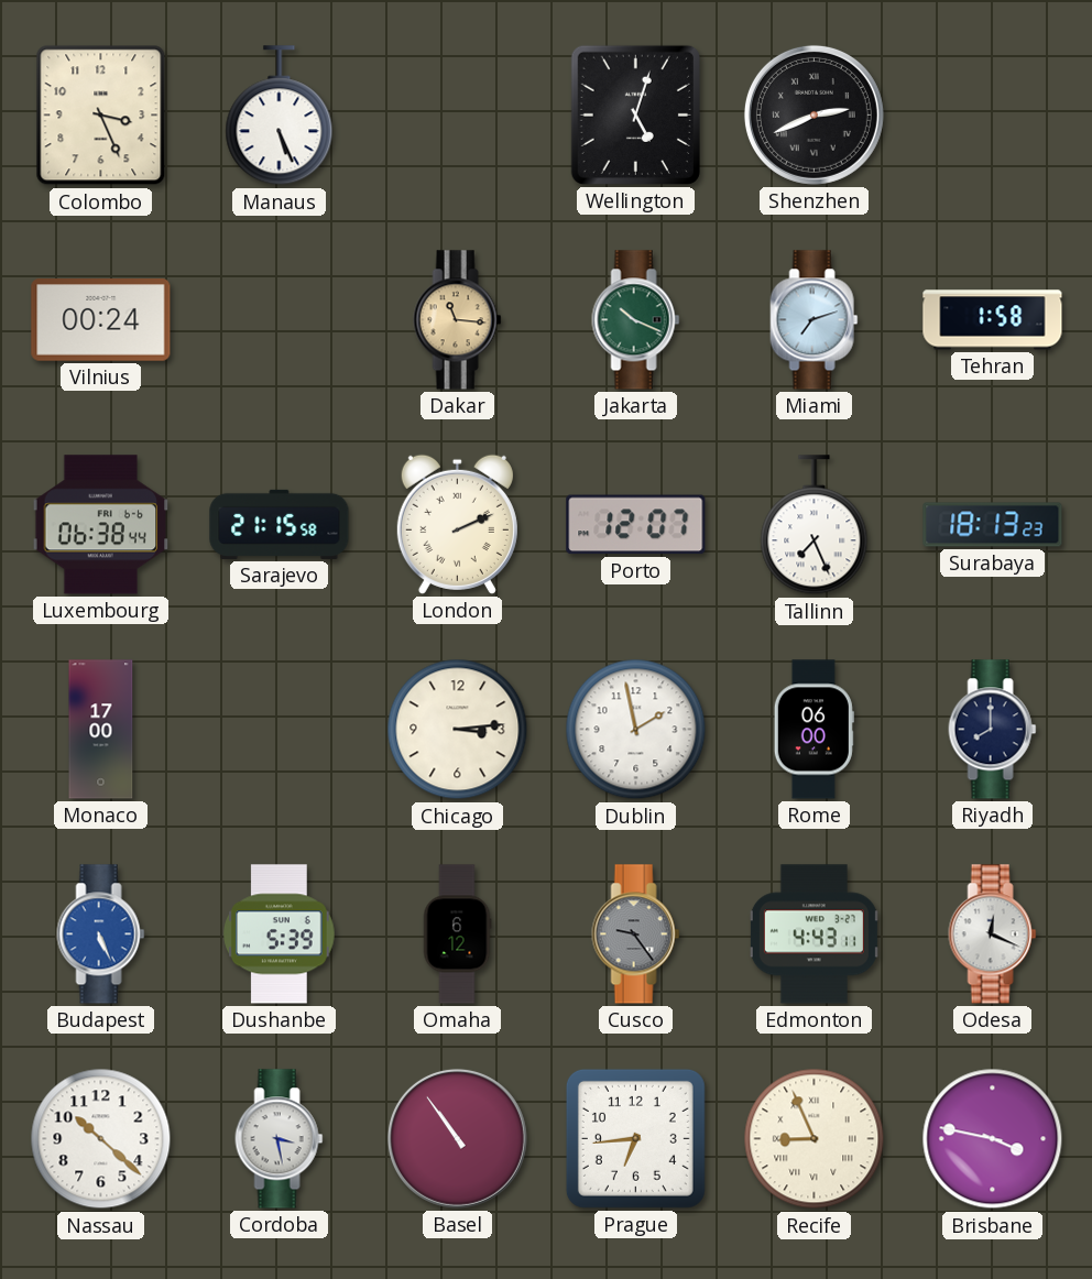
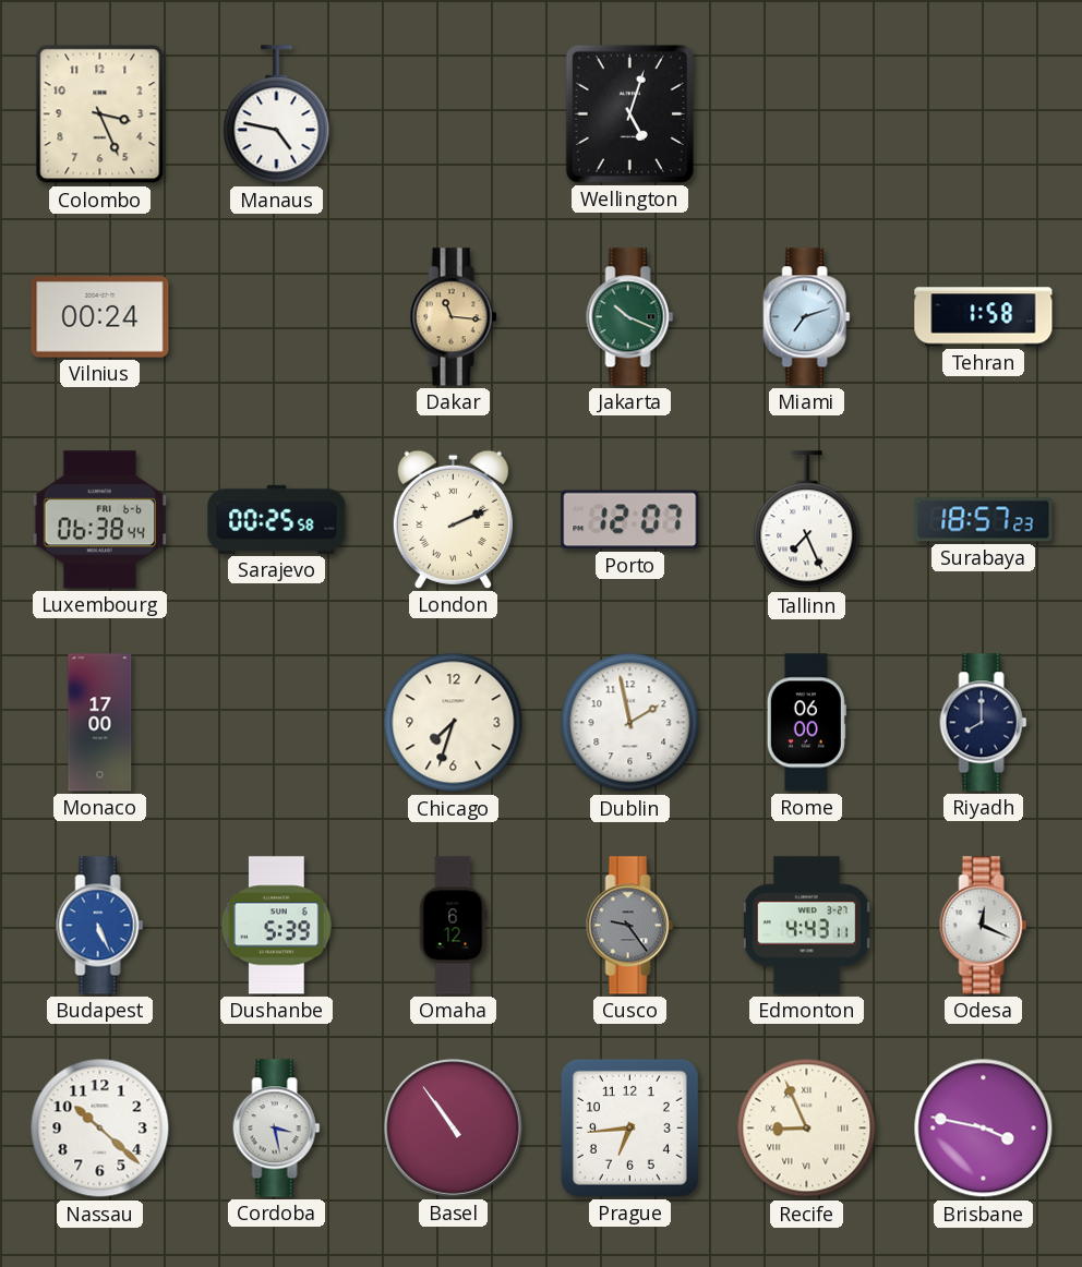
Manaus: 5:26 -> 4:47
Shenzhen: 2:41 -> none
Sarajevo: 21:15 -> 00:25
Surabaya: 18:13 -> 18:57
Chicago: 3:14 -> 7:33
